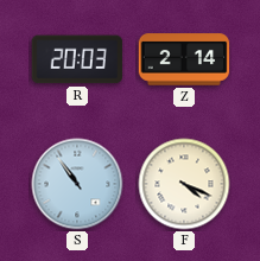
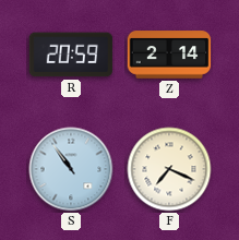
R: 20:03 -> 20:59
F: 4:19 -> 7:19
